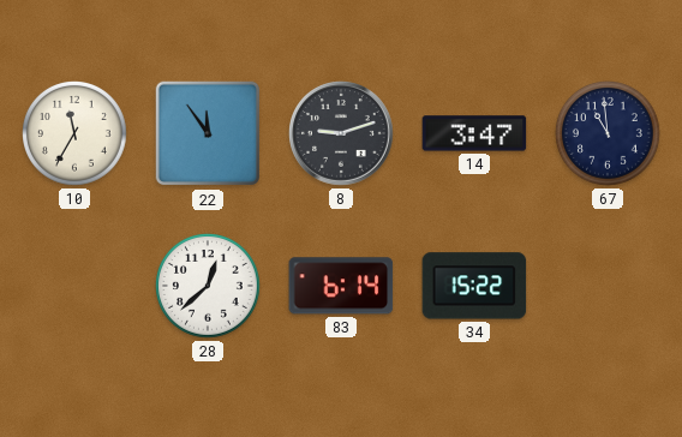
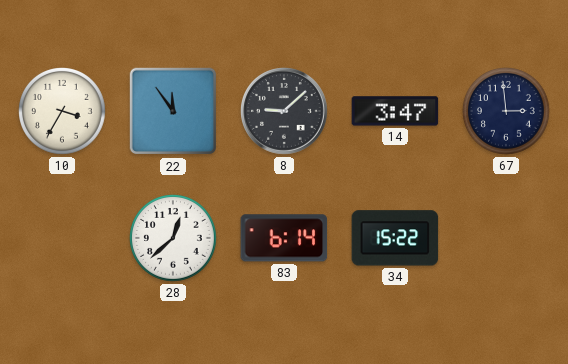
10: 11:35 -> 3:35
8: 9:12 -> 9:08
67: 10:59 -> 2:59
